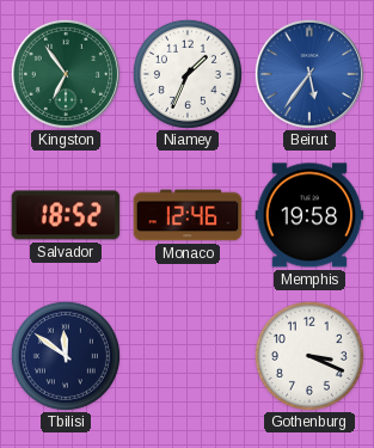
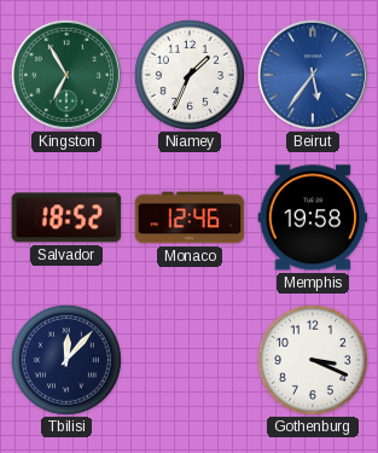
Kingston: 6:54 -> 6:55
Tbilisi: 11:51 -> 12:07
